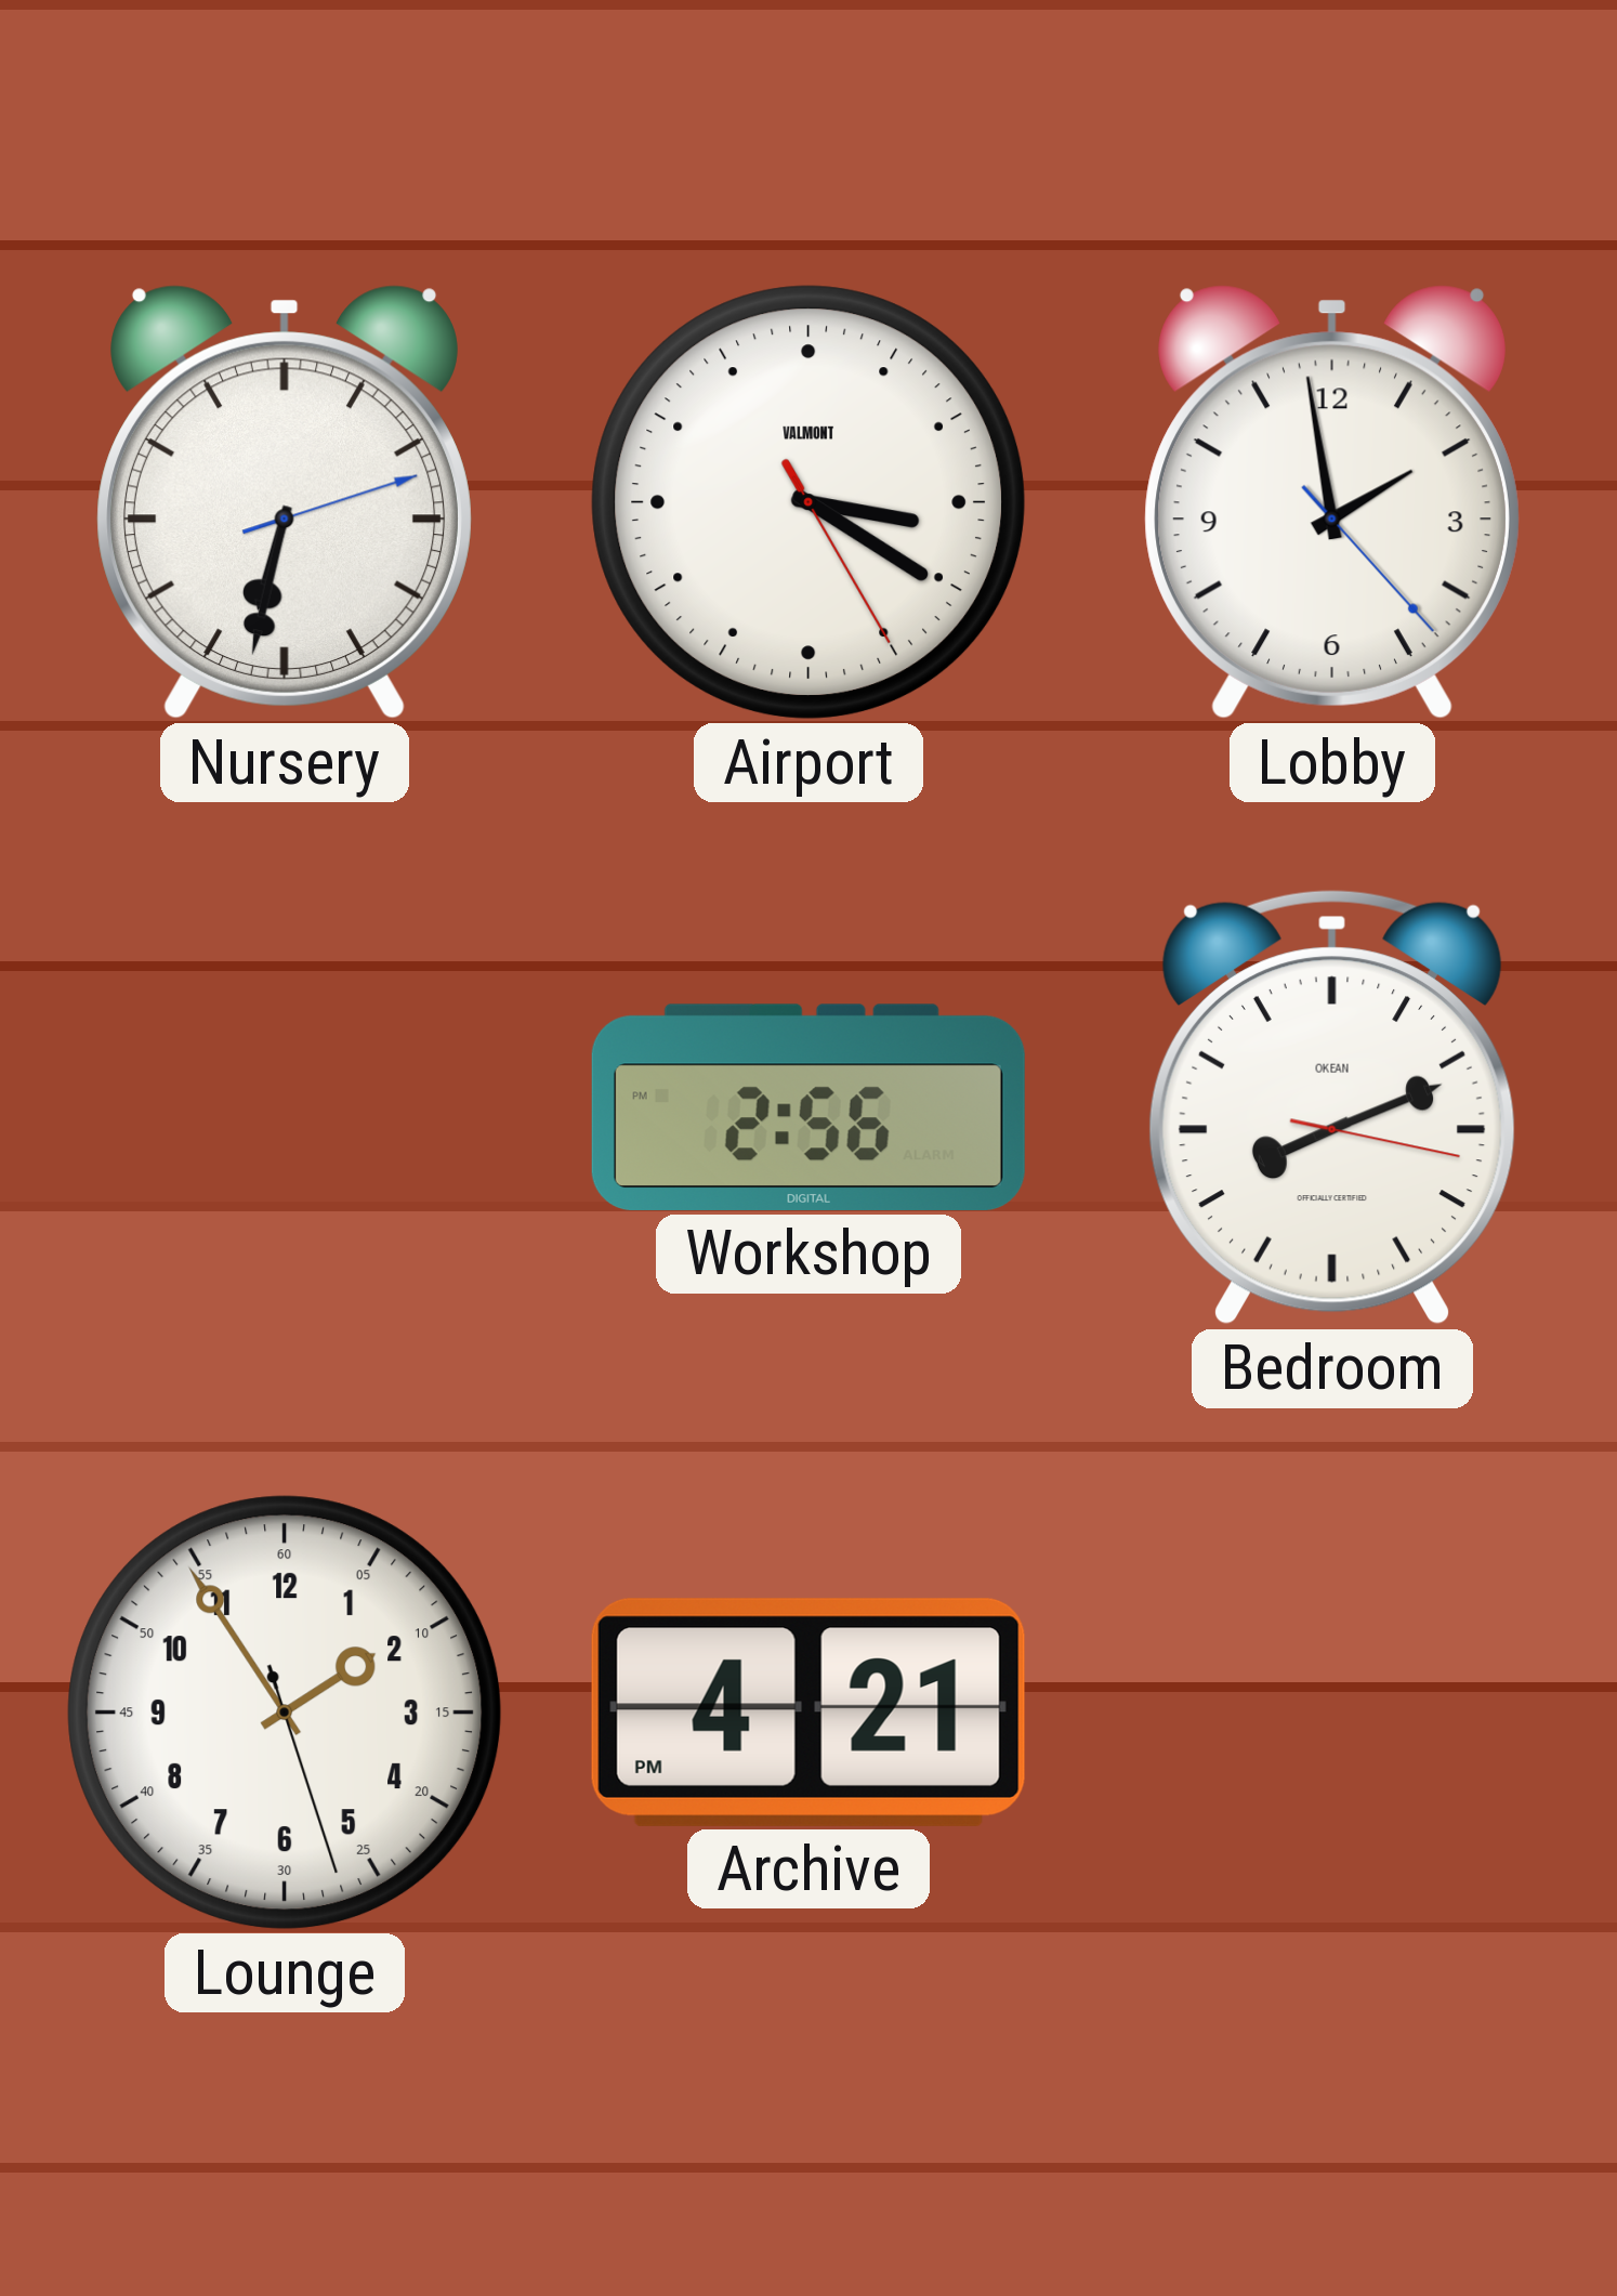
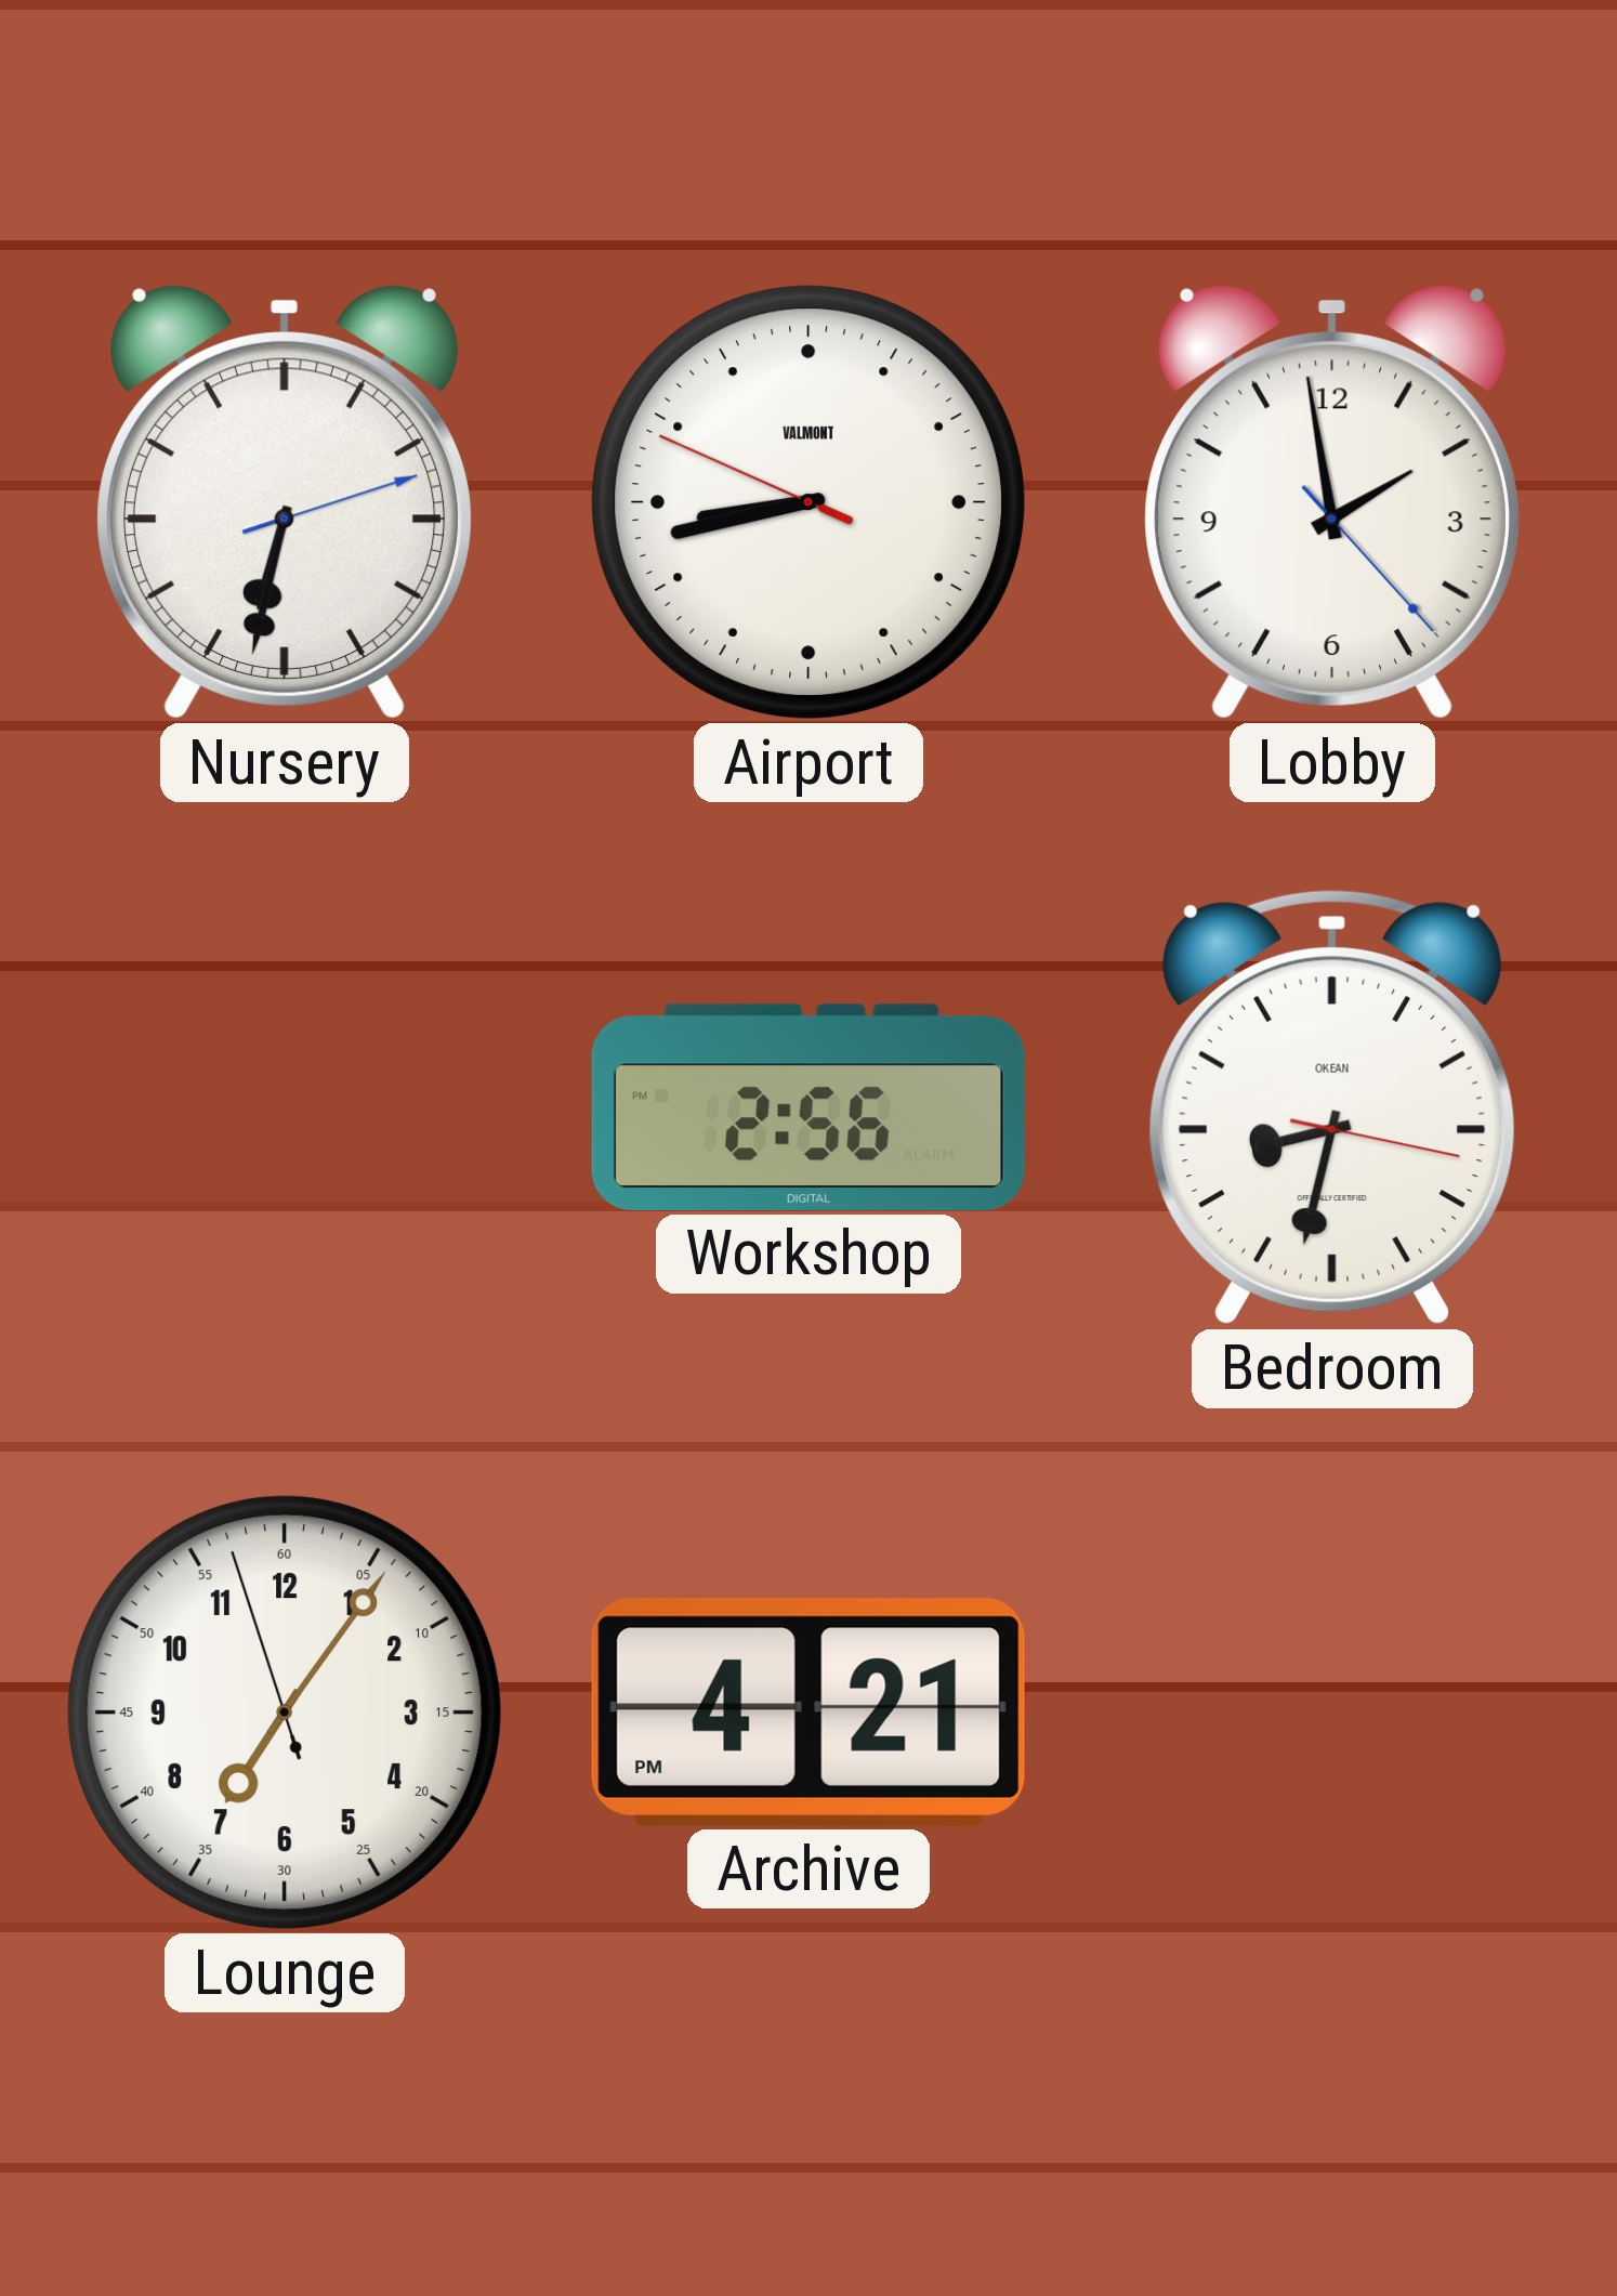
Airport: 3:20 -> 8:42
Bedroom: 8:11 -> 8:32
Lounge: 1:54 -> 7:05
